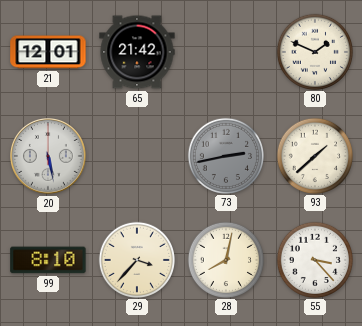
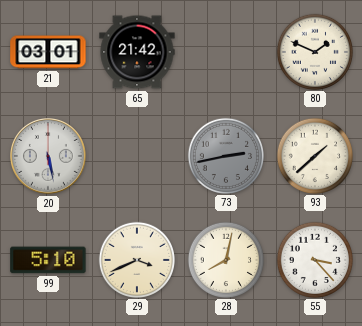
21: 12:01 -> 03:01
99: 8:10 -> 5:10
29: 3:37 -> 3:41
